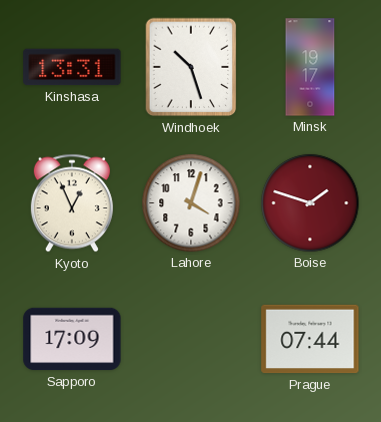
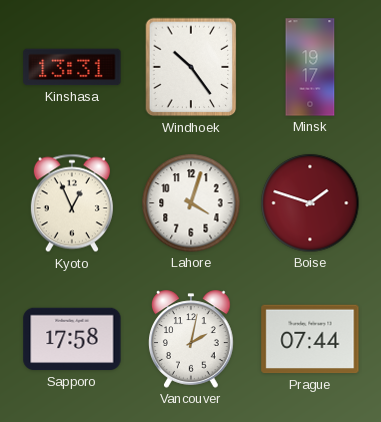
Windhoek: 10:27 -> 10:24
Sapporo: 17:09 -> 17:58
Vancouver: none -> 2:02
